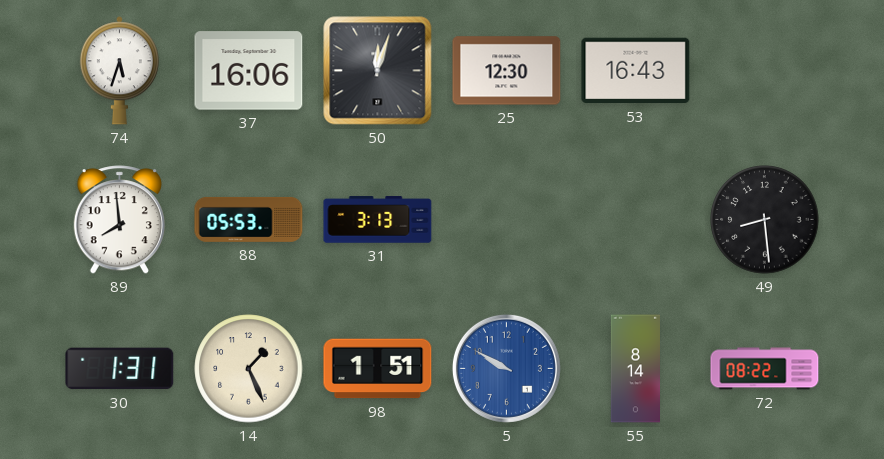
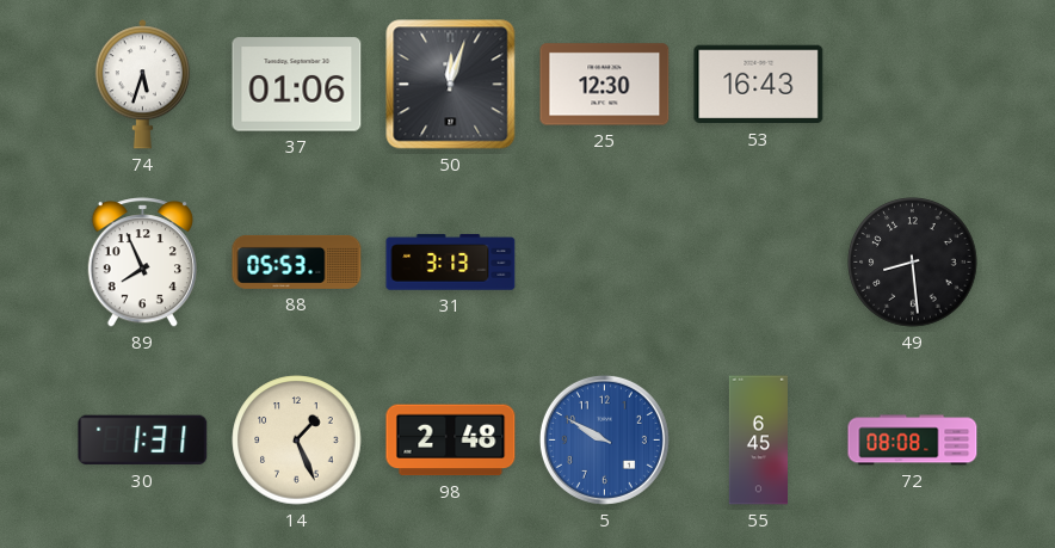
37: 16:06 -> 01:06
89: 7:59 -> 7:56
98: 1:51 -> 2:48
55: 8:14 -> 6:45
72: 08:22 -> 08:08
